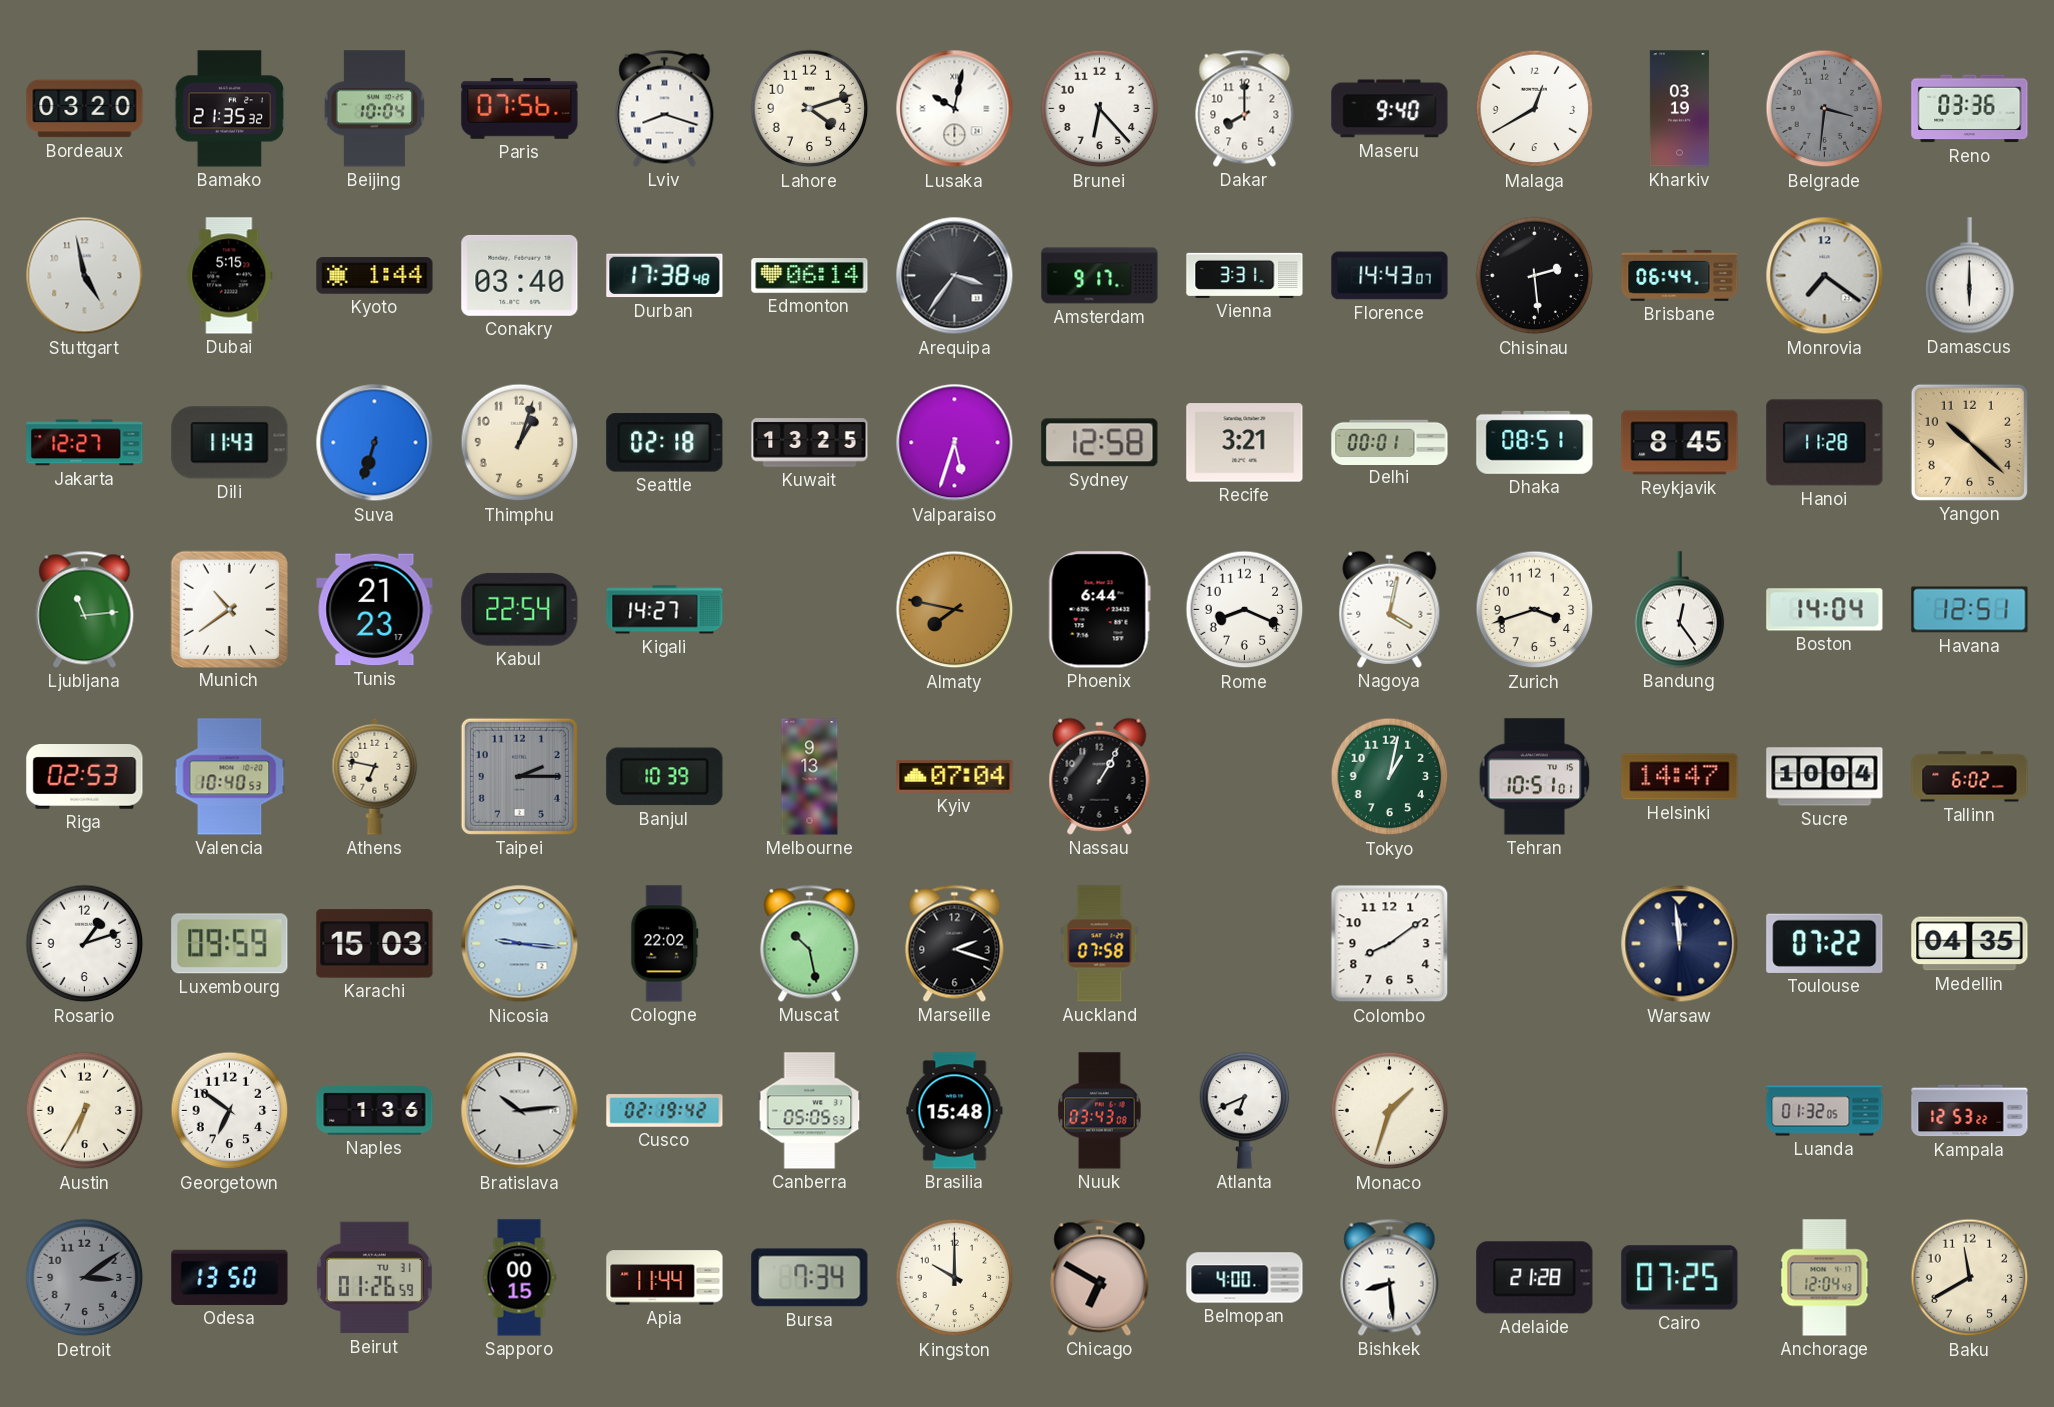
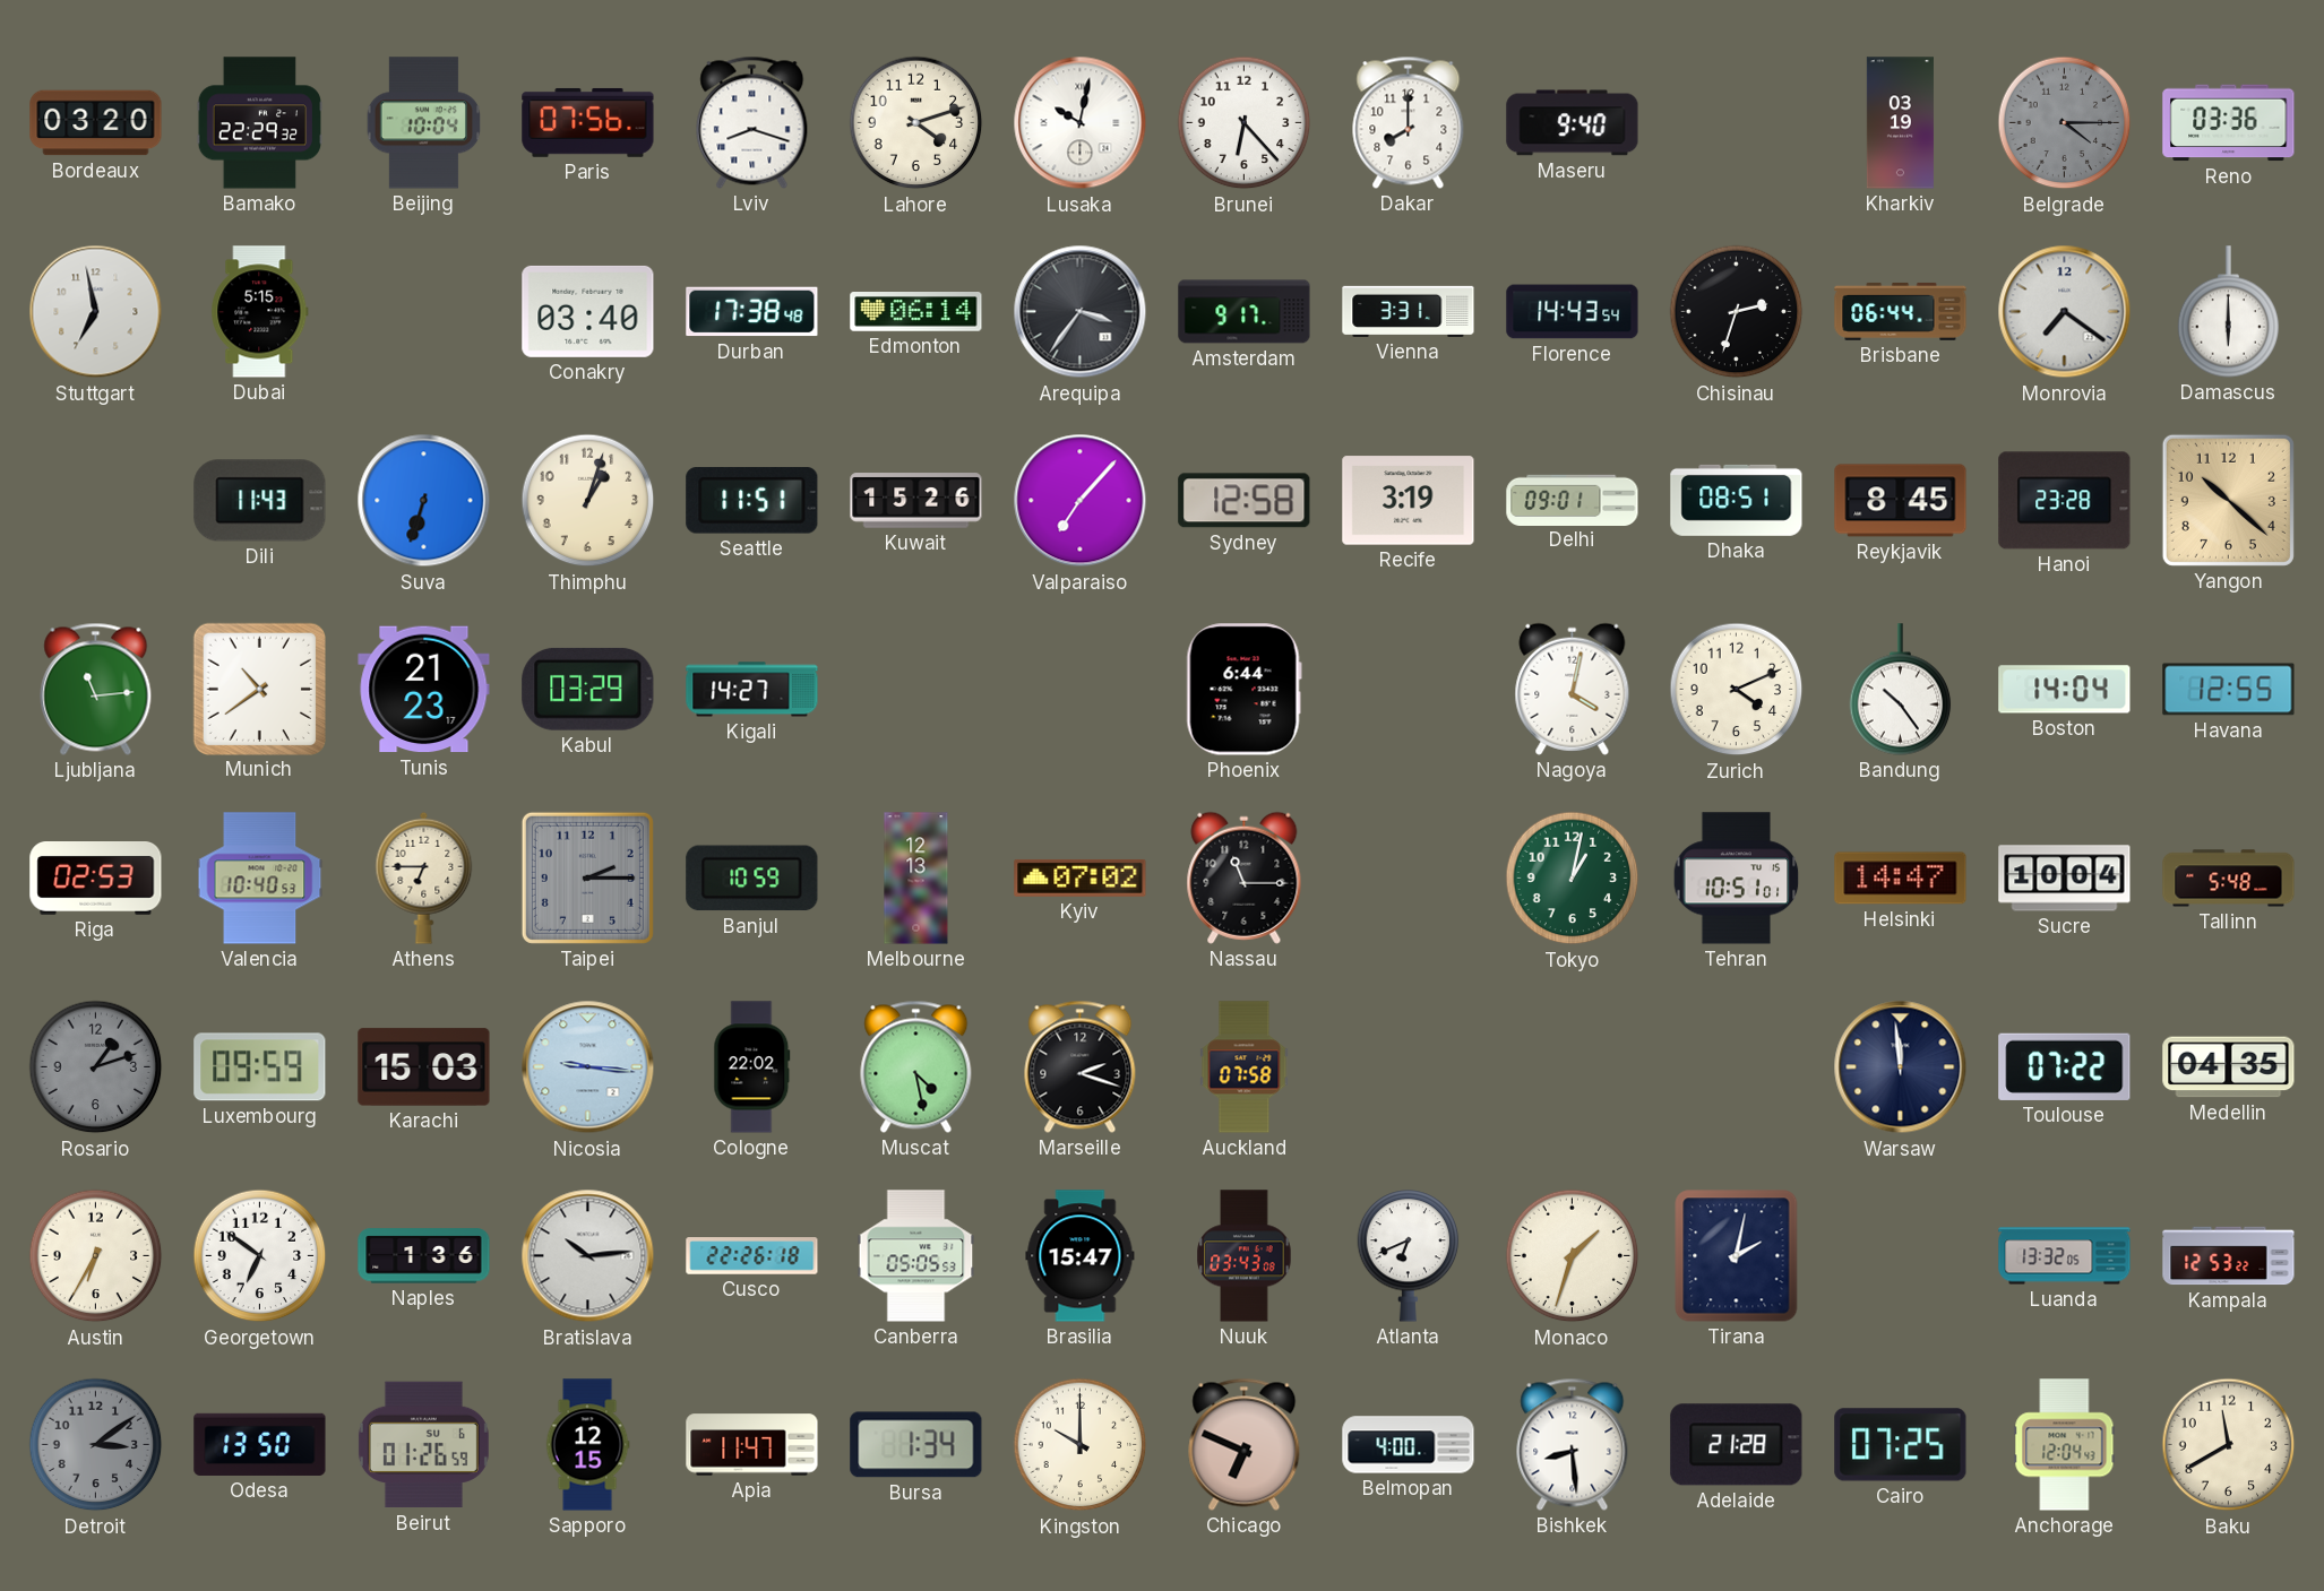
Bamako: 21:35 -> 22:29
Malaga: 12:40 -> none
Belgrade: 3:31 -> 4:15
Stuttgart: 4:58 -> 6:58
Kyoto: 1:44 -> none
Florence: 14:43:07 -> 14:43:54
Chisinau: 2:29 -> 2:33
Jakarta: 12:27 -> none
Seattle: 02:18 -> 11:51
Kuwait: 13:25 -> 15:26
Valparaiso: 5:33 -> 7:07
Recife: 3:21 -> 3:19
Delhi: 00:01 -> 09:01
Hanoi: 11:28 -> 23:28
Kabul: 22:54 -> 03:29
Almaty: 7:47 -> none
Rome: 8:19 -> none
Zurich: 3:42 -> 4:11
Bandung: 12:24 -> 10:24
Havana: 12:51 -> 12:55
Athens: 6:47 -> 6:45
Banjul: 10:39 -> 10:59
Melbourne: 9:13 -> 12:13
Kyiv: 07:04 -> 07:02
Nassau: 1:05 -> 11:15
Tallinn: 6:02 -> 5:48
Rosario dial: white -> grey
Muscat: 10:28 -> 4:28
Colombo: 8:09 -> none
Cusco: 02:19 -> 22:26
Brasilia: 15:48 -> 15:47
Tirana: none -> 2:02
Luanda: 01:32 -> 13:32
Beirut date: TU 31 -> SU 6
Sapporo: 00:15 -> 12:15
Apia: 11:44 -> 11:47
Bursa: 7:34 -> 1:34
Chicago: 6:50 -> 6:49
